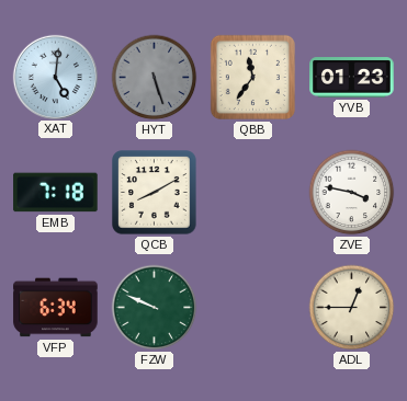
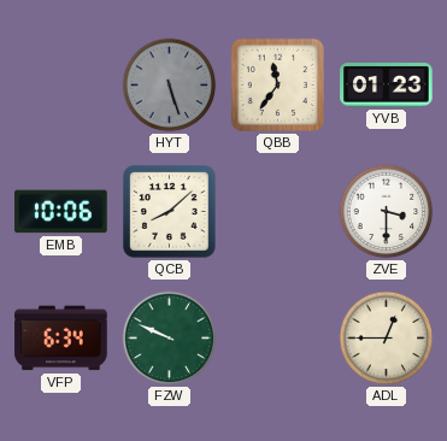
XAT: 5:01 -> none
EMB: 7:18 -> 10:06
QCB: 8:10 -> 8:08
ZVE: 3:47 -> 3:30
